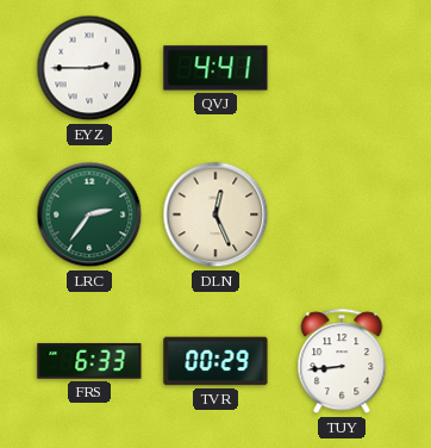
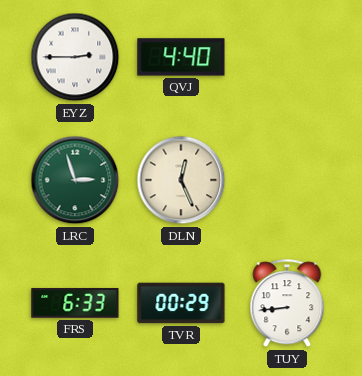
QVJ: 4:41 -> 4:40
LRC: 2:36 -> 2:57
